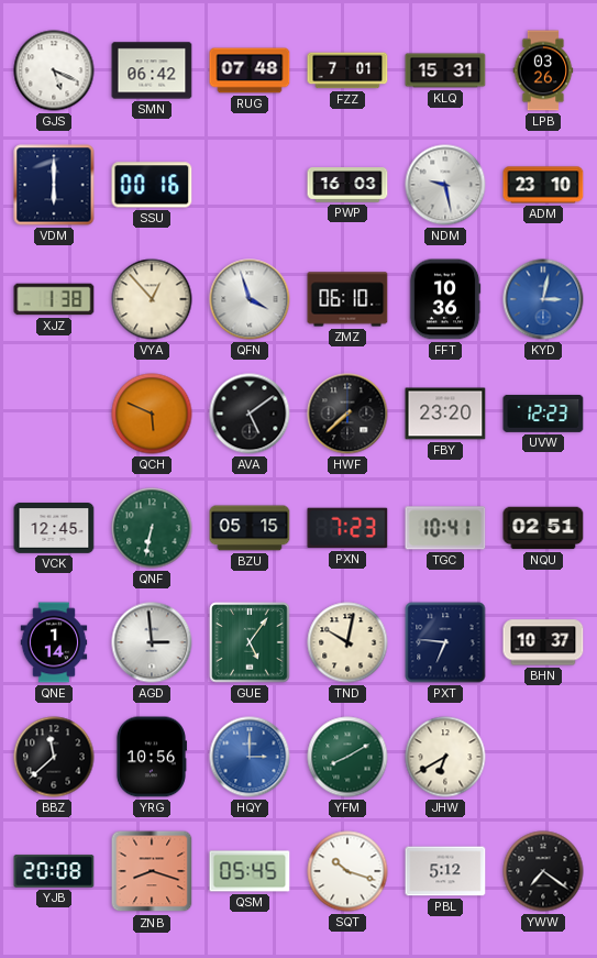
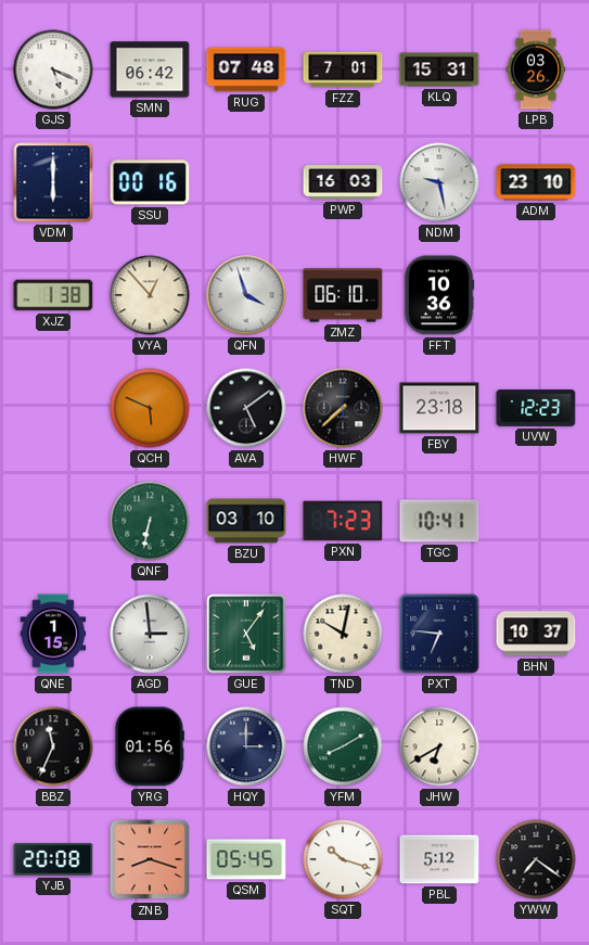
KYD: 3:02 -> none
FBY: 23:20 -> 23:18
VCK: 12:45 -> none
BZU: 05:15 -> 03:10
NQU: 02:51 -> none
QNE: 1:14 -> 1:15
BBZ: 11:38 -> 11:34
YRG: 10:56 -> 01:56
HQY dial: blue -> navy
